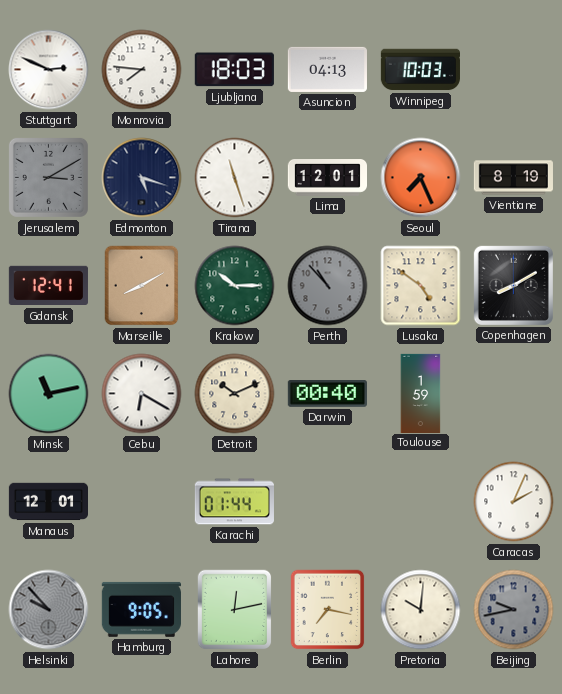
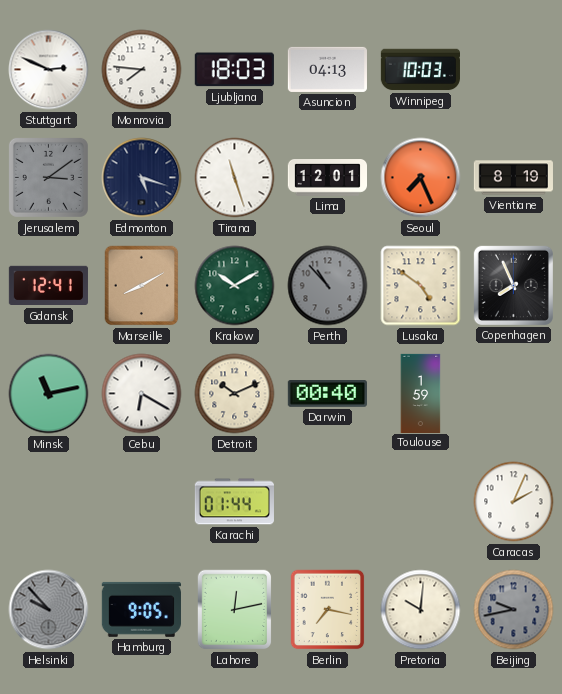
Jerusalem: 3:10 -> 3:09
Krakow: 10:15 -> 10:10
Copenhagen: 8:10 -> 7:56
Manaus: 12:01 -> none
